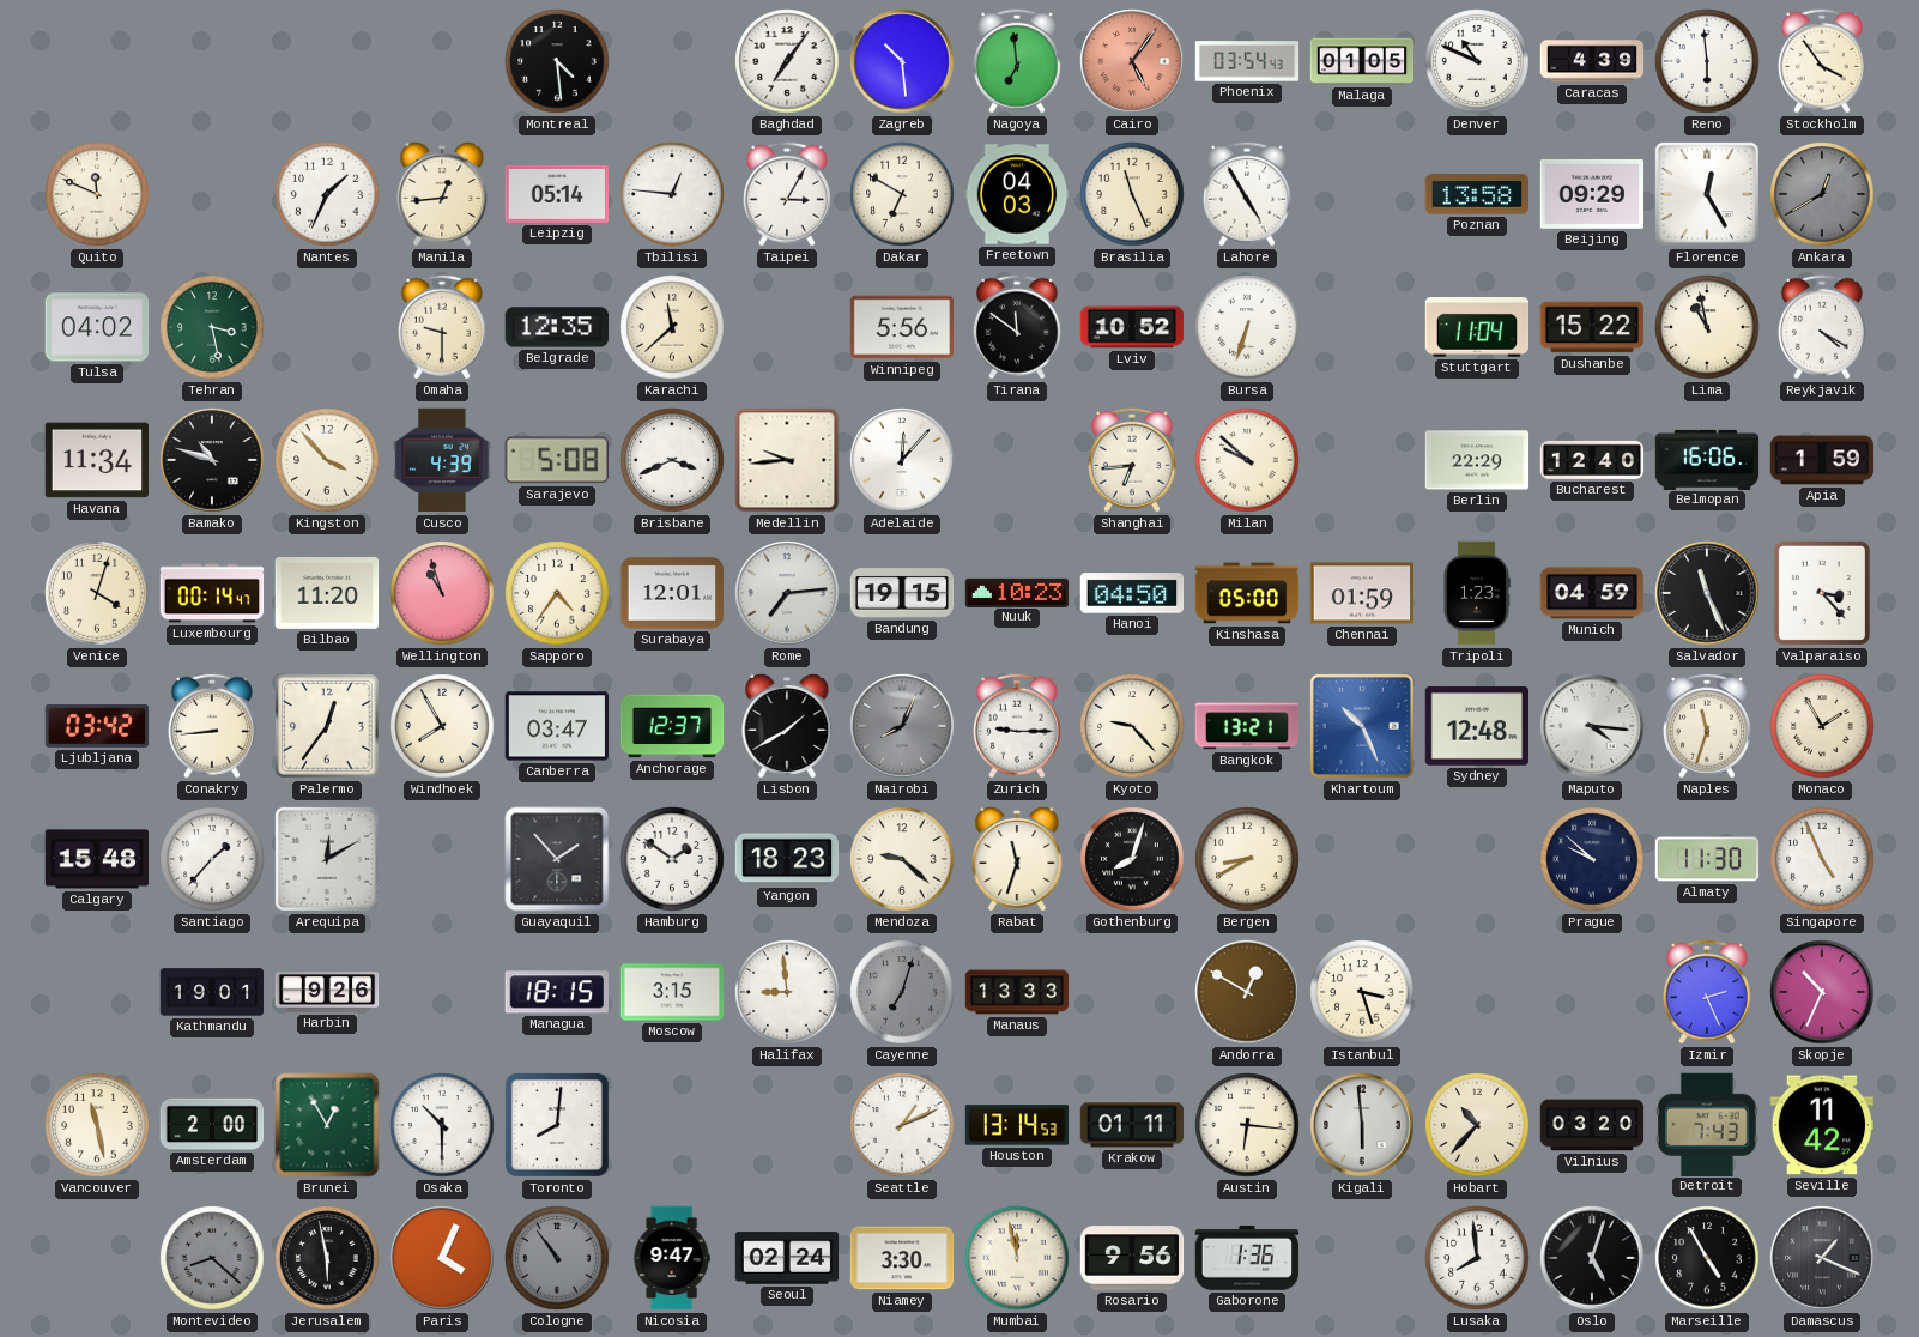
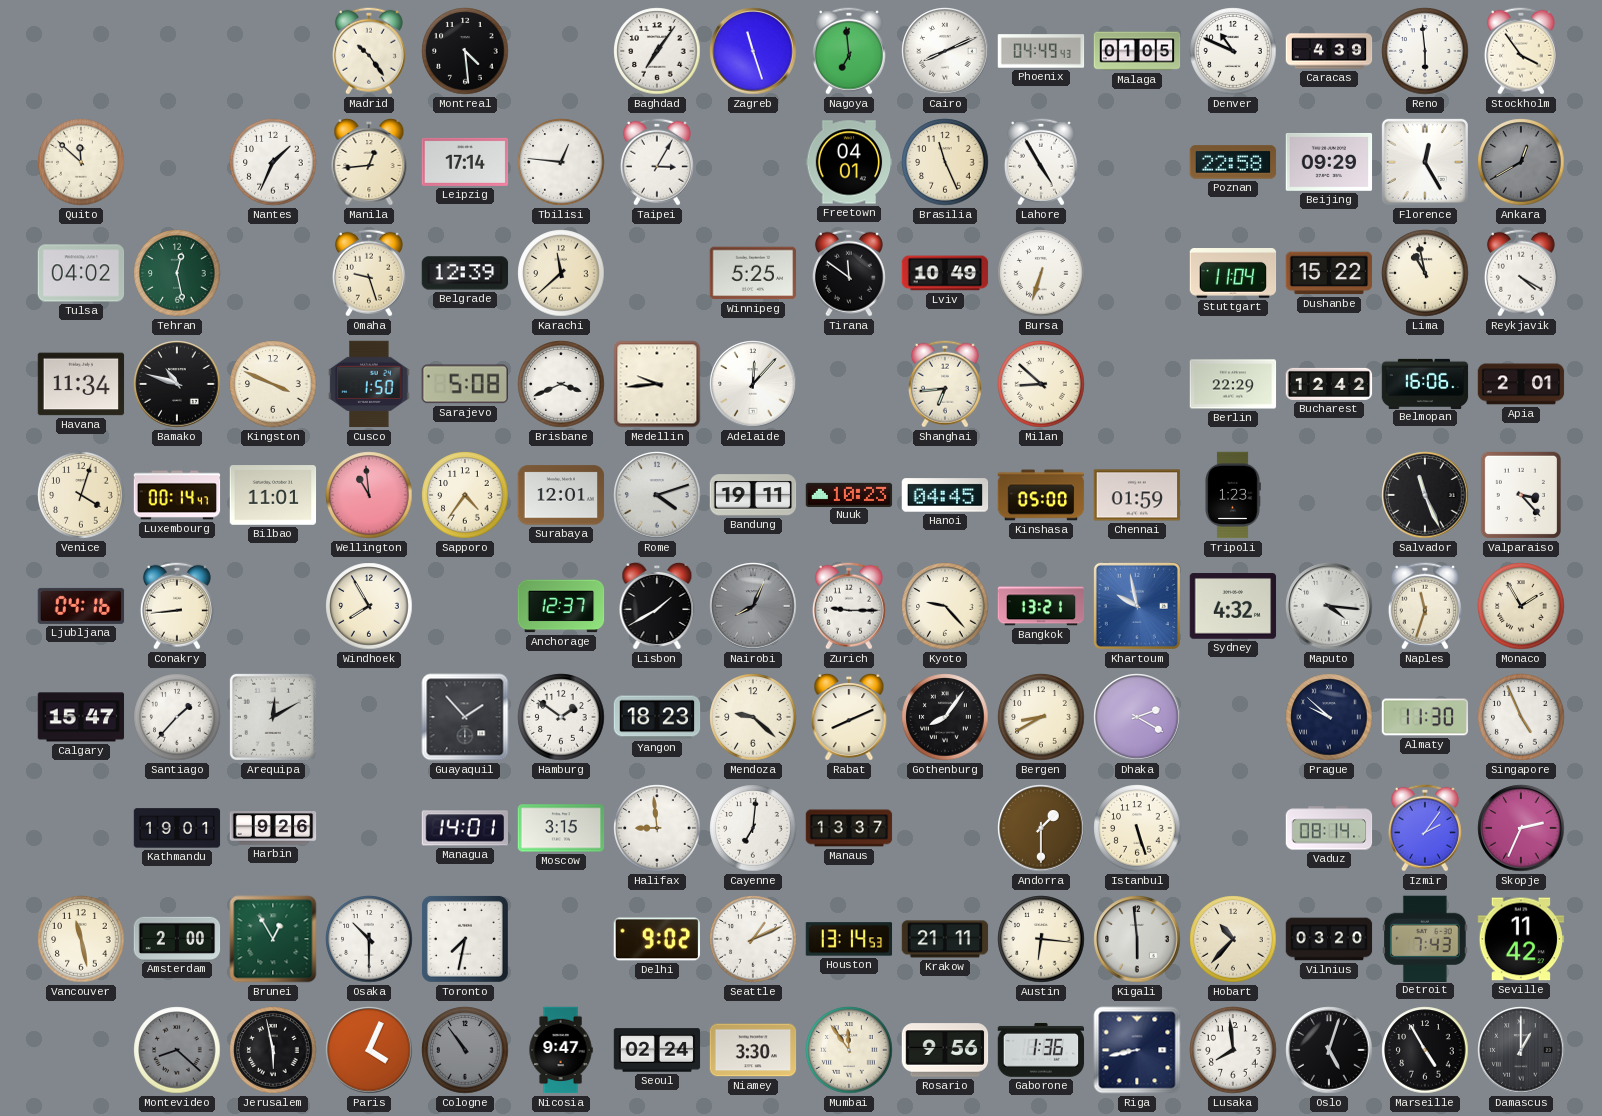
Madrid: none -> 10:24
Zagreb: 10:29 -> 11:27
Cairo: 5:06 -> 8:11
Cairo dial: salmon -> white
Phoenix: 03:54 -> 04:49
Quito: 11:49 -> 11:52
Leipzig: 05:14 -> 17:14
Dakar: 6:50 -> none
Freetown: 04:03 -> 04:01
Poznan: 13:58 -> 22:58
Tehran: 3:28 -> 12:28
Omaha: 9:30 -> 9:27
Belgrade: 12:35 -> 12:39
Winnipeg: 5:56 -> 5:25
Lviv: 10:52 -> 10:49
Kingston: 3:53 -> 3:49
Cusco: 4:39 -> 1:50
Milan: 9:52 -> 8:52
Bucharest: 12:40 -> 12:42
Apia: 1:59 -> 2:01
Bilbao: 11:20 -> 11:01
Wellington: 10:57 -> 10:59
Rome: 7:14 -> 4:12
Bandung: 19:15 -> 19:11
Hanoi: 04:50 -> 04:45
Munich: 04:59 -> none
Ljubljana: 03:42 -> 04:16
Palermo: 12:36 -> none
Canberra: 03:47 -> none
Khartoum: 10:26 -> 9:58
Sydney: 12:48 -> 4:32
Calgary: 15:48 -> 15:47
Rabat: 11:33 -> 8:11
Gothenburg: 8:03 -> 8:06
Dhaka: none -> 2:20
Managua: 18:15 -> 14:01
Cayenne: 7:03 -> 7:01
Cayenne dial: grey -> white
Manaus: 13:33 -> 13:37
Andorra: 12:50 -> 1:30
Istanbul: 3:27 -> 5:27
Vaduz: none -> 08:14
Izmir: 2:26 -> 2:06
Skopje: 10:34 -> 2:34
Toronto: 8:01 -> 7:32
Delhi: none -> 9:02
Krakow: 01:11 -> 21:11
Mumbai: 11:58 -> 11:54
Riga: none -> 8:43
Damascus: 1:19 -> 1:00
